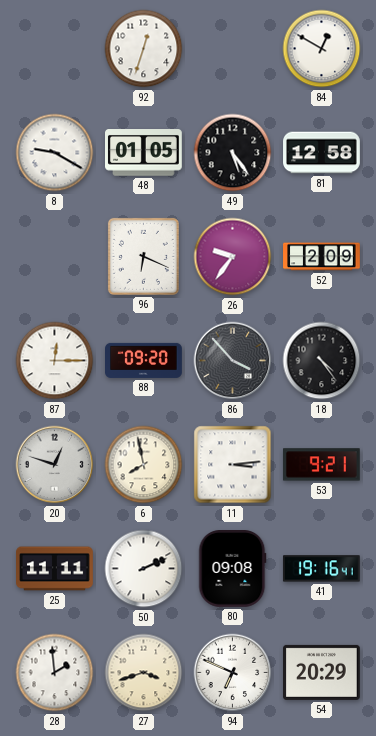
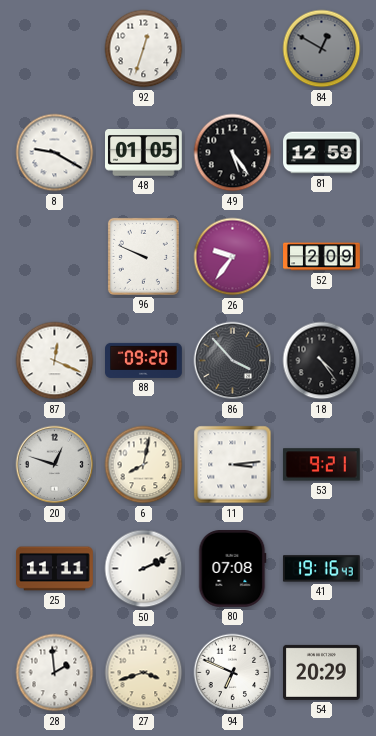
84 dial: white -> grey
81: 12:58 -> 12:59
96: 6:19 -> 9:49
87: 12:15 -> 12:19
6: 7:58 -> 8:02
80: 09:08 -> 07:08
41: 19:16:41 -> 19:16:43
